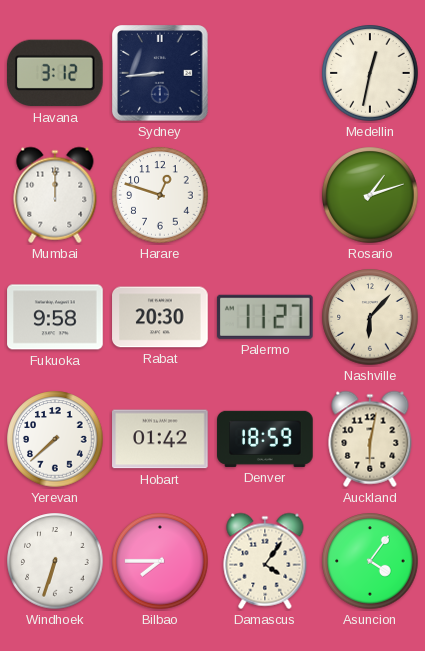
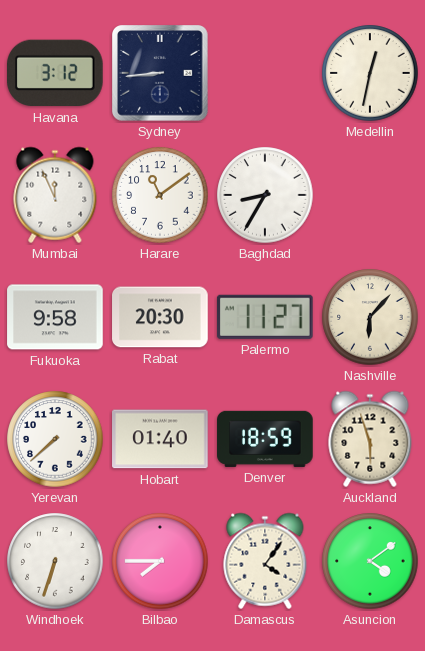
Mumbai: 12:00 -> 11:56
Harare: 12:48 -> 11:09
Baghdad: none -> 8:35
Rosario: 1:12 -> none
Hobart: 01:42 -> 01:40
Auckland: 6:02 -> 5:57
Asuncion: 4:06 -> 4:09
